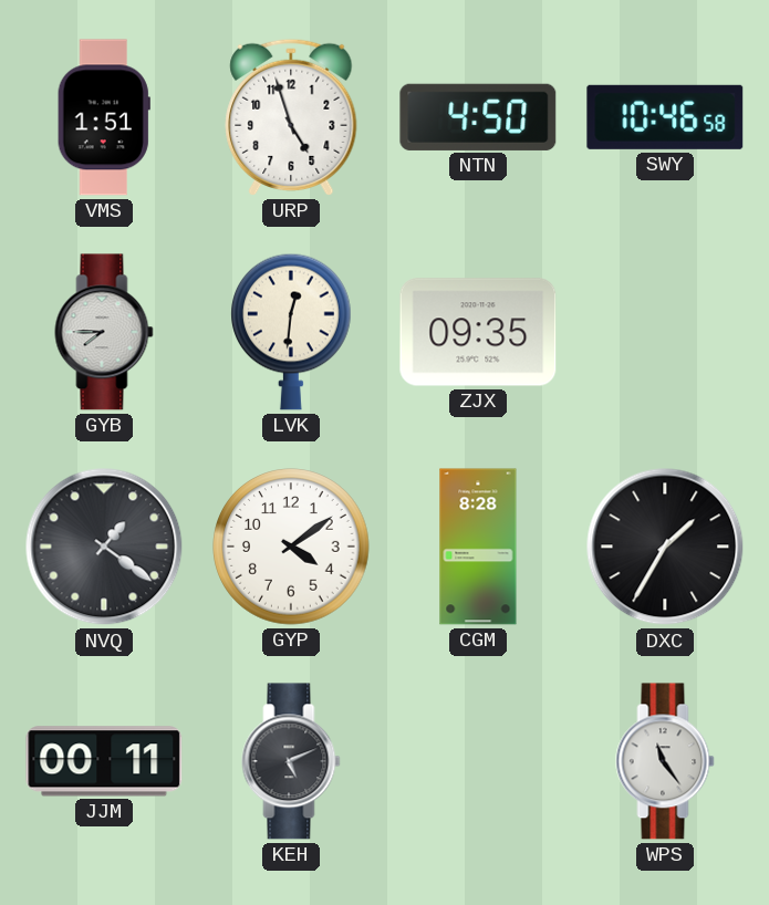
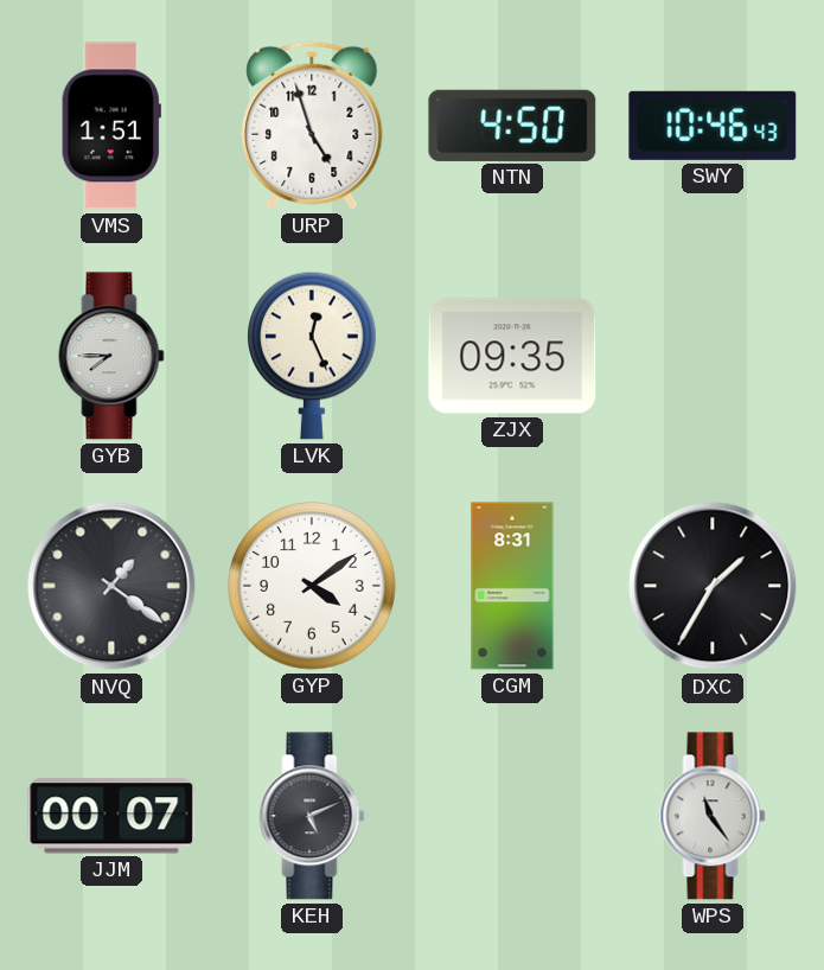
SWY: 10:46:58 -> 10:46:43
LVK: 12:31 -> 12:26
CGM: 8:28 -> 8:31
JJM: 00:11 -> 00:07
